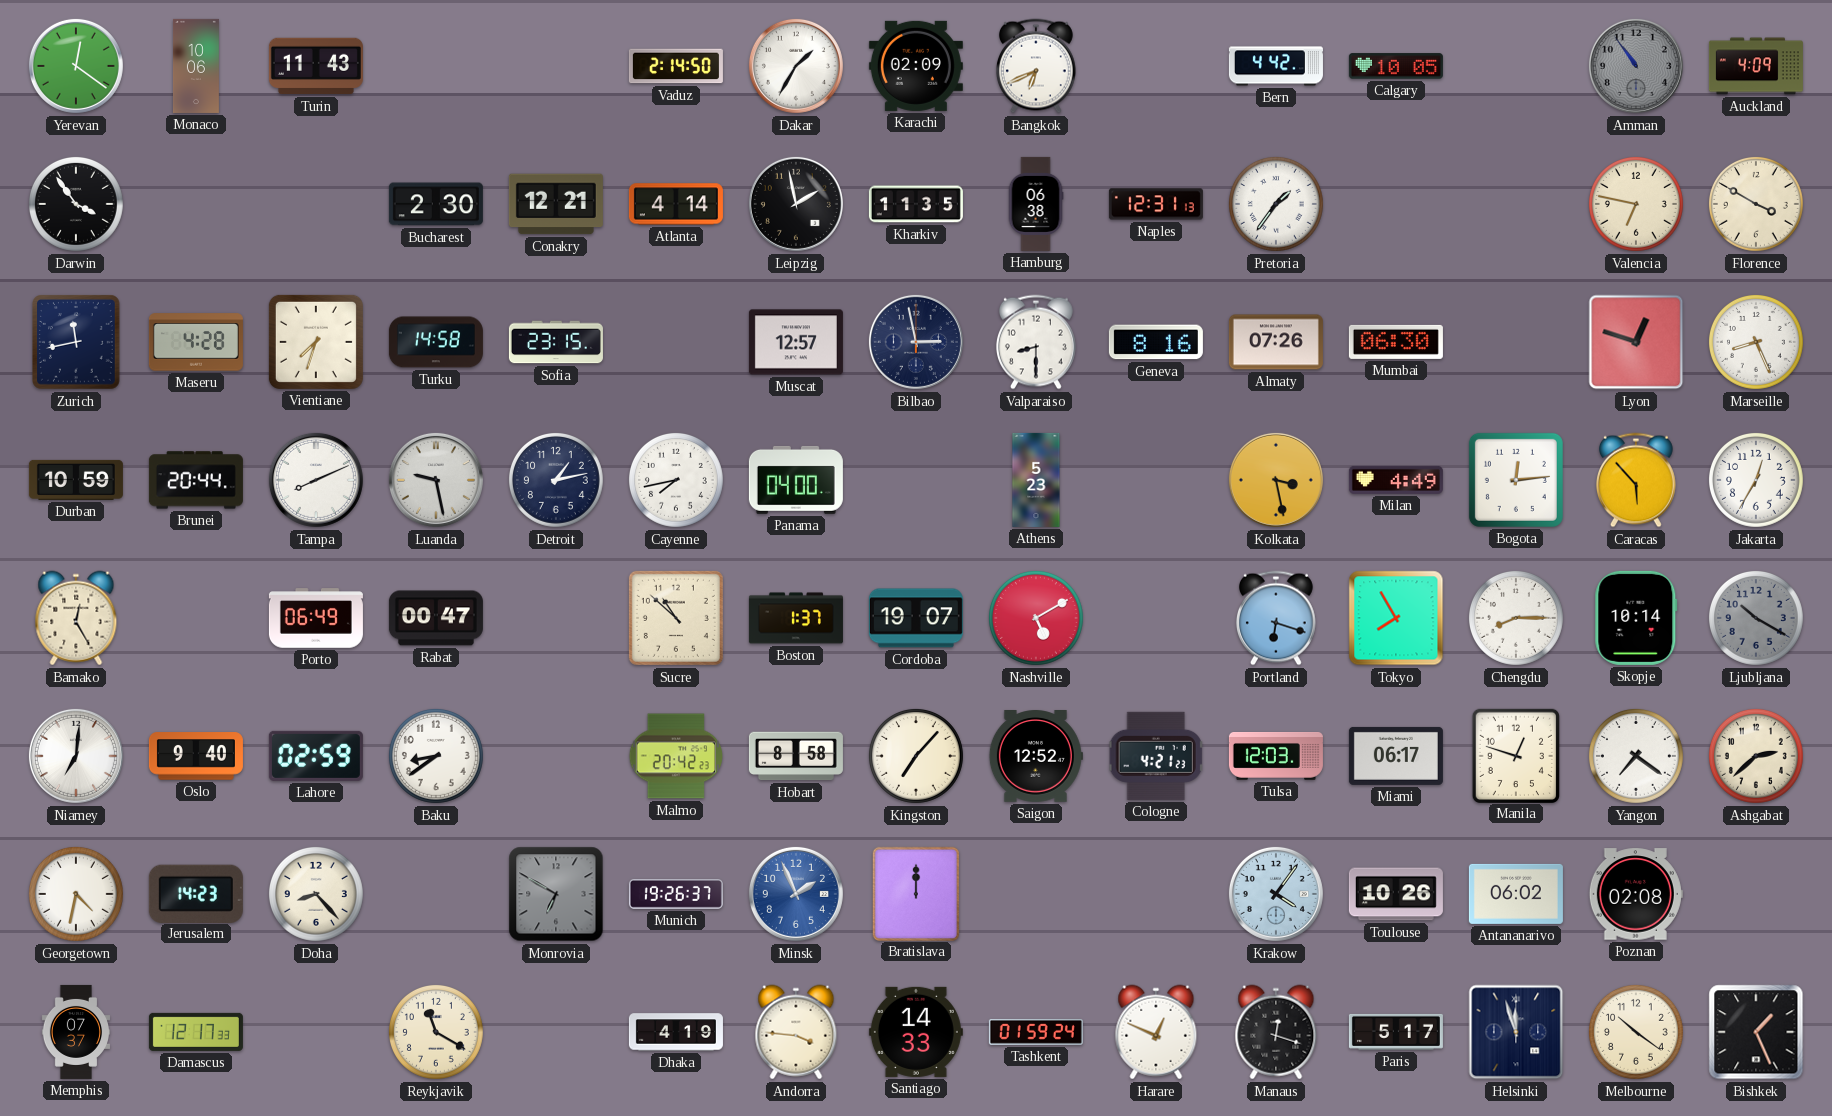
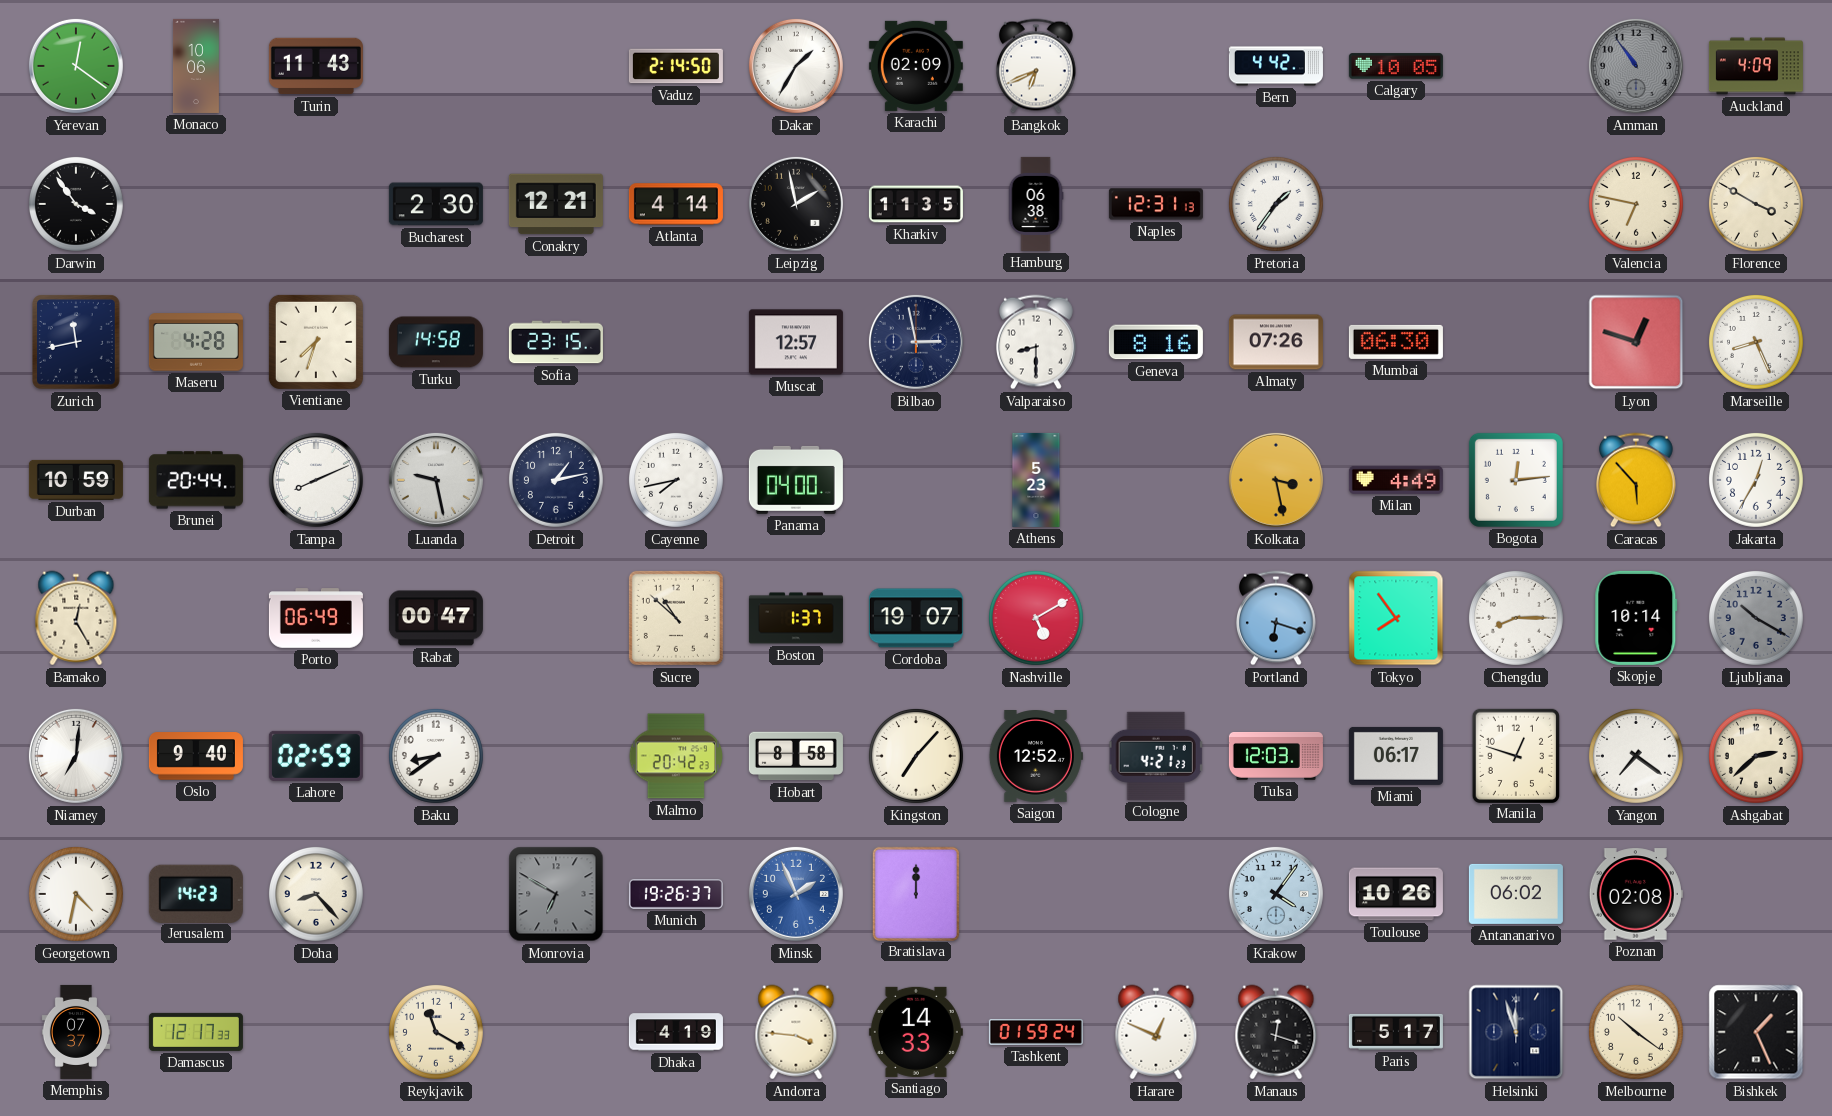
Tokyo: 7:55 -> 7:54
